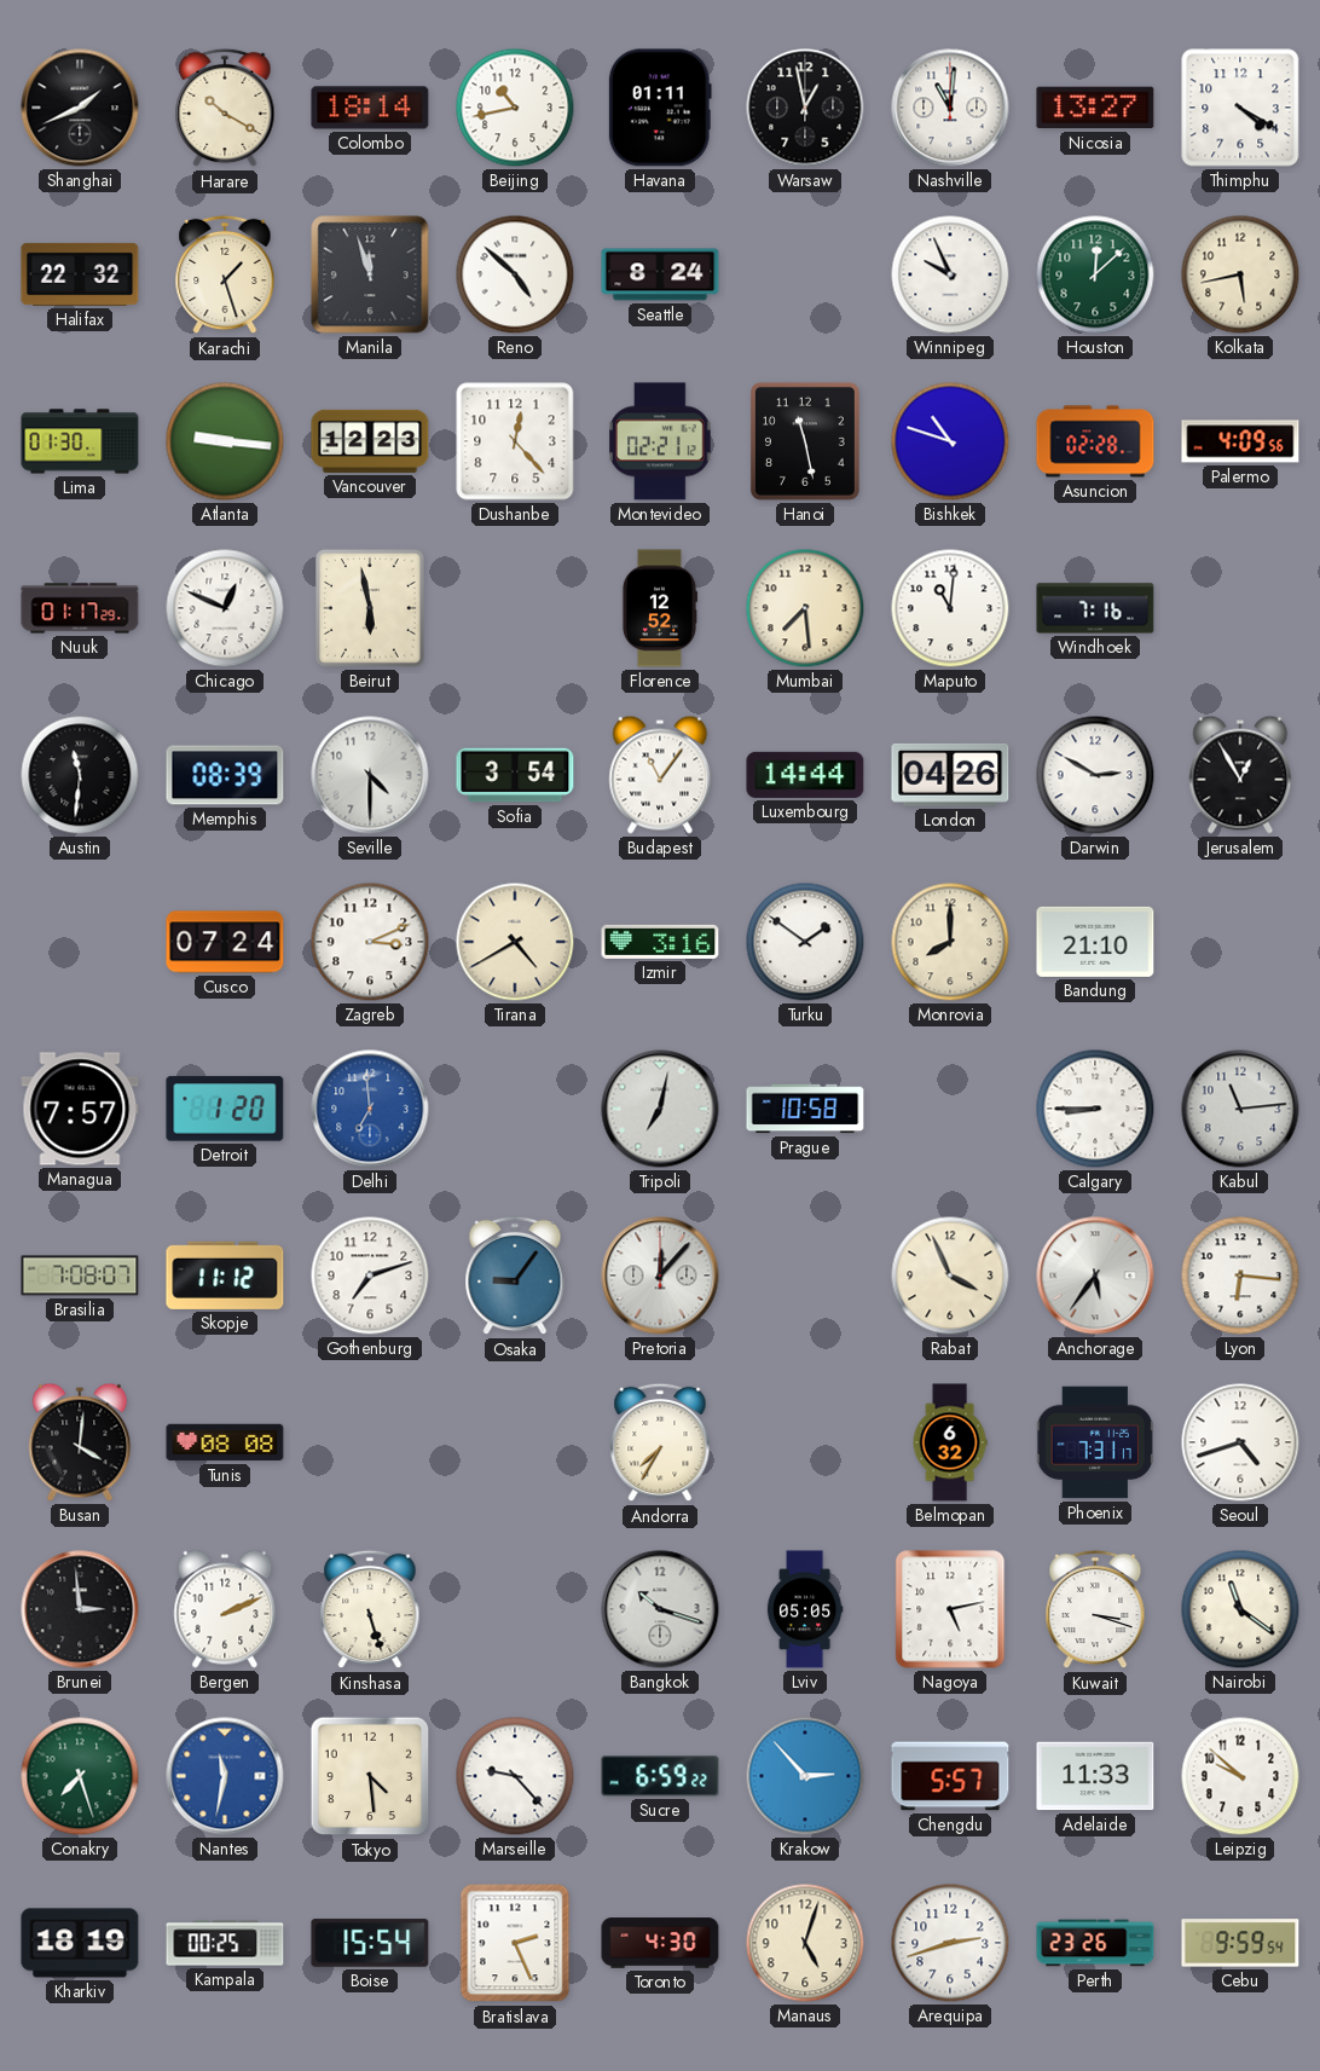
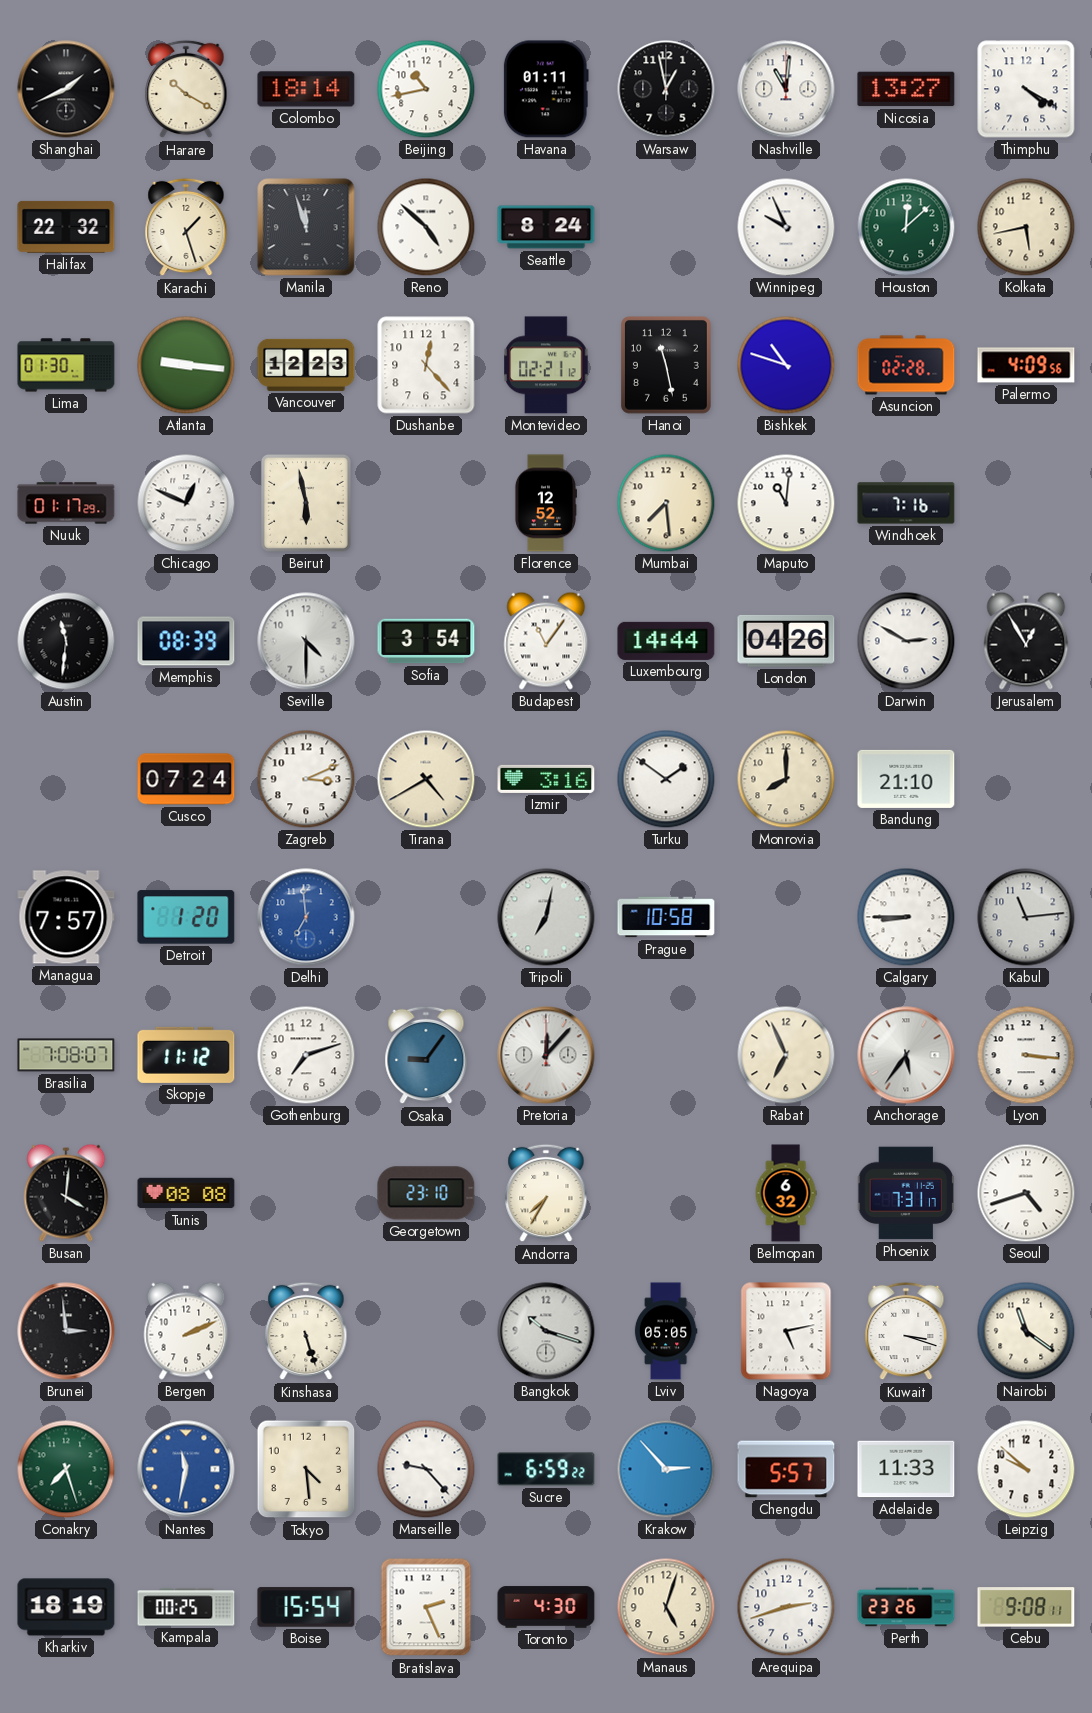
Rabat: 3:56 -> 6:56
Lyon: 6:16 -> 3:16
Georgetown: none -> 23:10
Cebu: 9:59 -> 9:08
